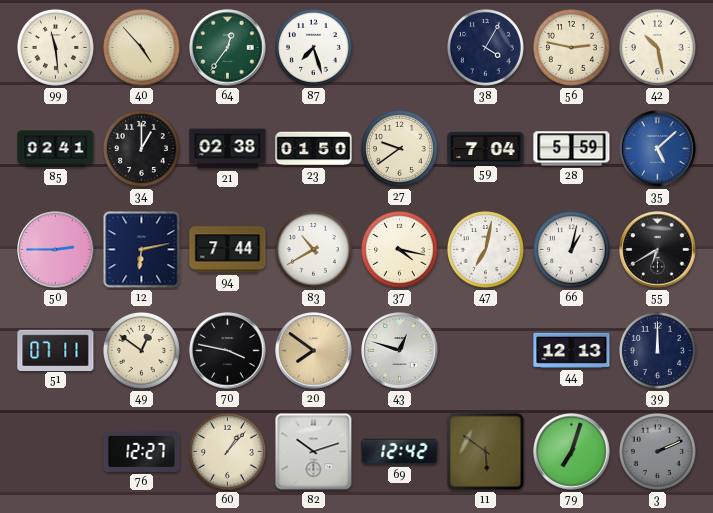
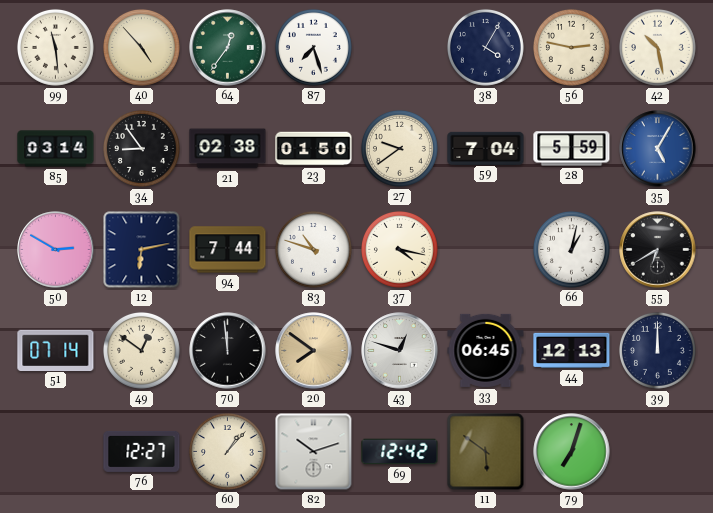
85: 02:41 -> 03:14
34: 1:00 -> 8:54
35: 5:08 -> 5:05
50: 2:45 -> 2:50
83: 10:40 -> 10:48
47: 7:02 -> none
51: 07:11 -> 07:14
70: 3:47 -> 11:59
33: none -> 06:45
3: 2:11 -> none
